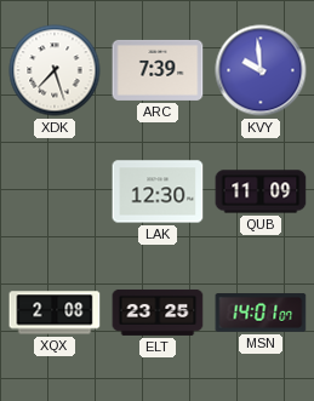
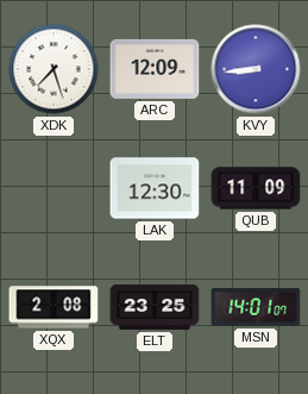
ARC: 7:39 -> 12:09
KVY: 9:59 -> 8:44
